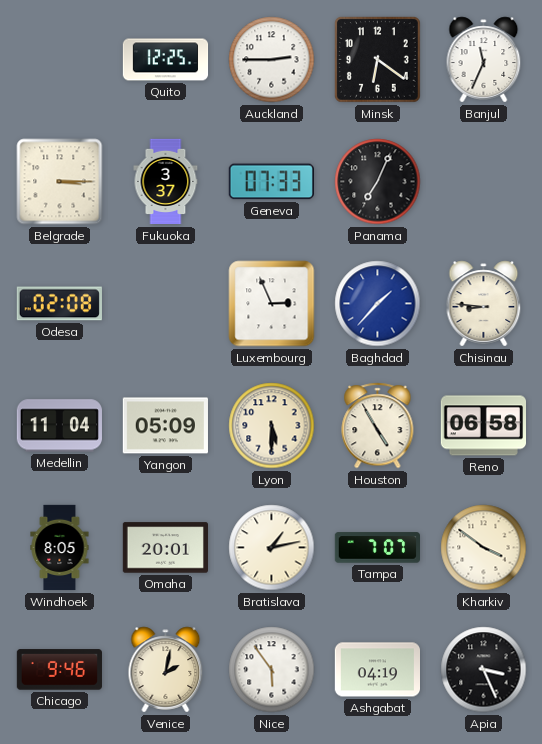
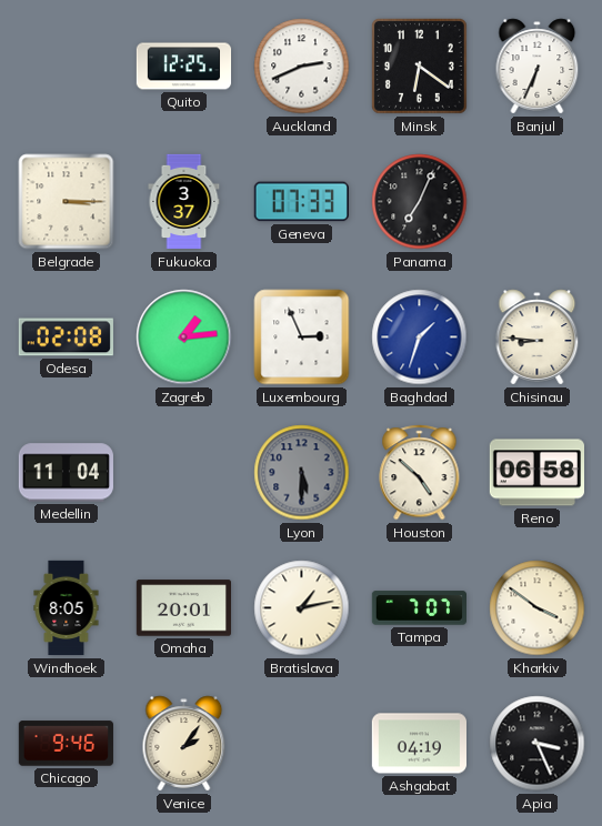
Auckland: 2:45 -> 2:41
Banjul: 11:34 -> 6:34
Zagreb: none -> 1:14
Baghdad: 1:37 -> 1:33
Yangon: 05:09 -> none
Lyon dial: cream -> grey
Houston: 4:55 -> 4:52
Venice: 2:02 -> 2:06
Nice: 5:54 -> none
